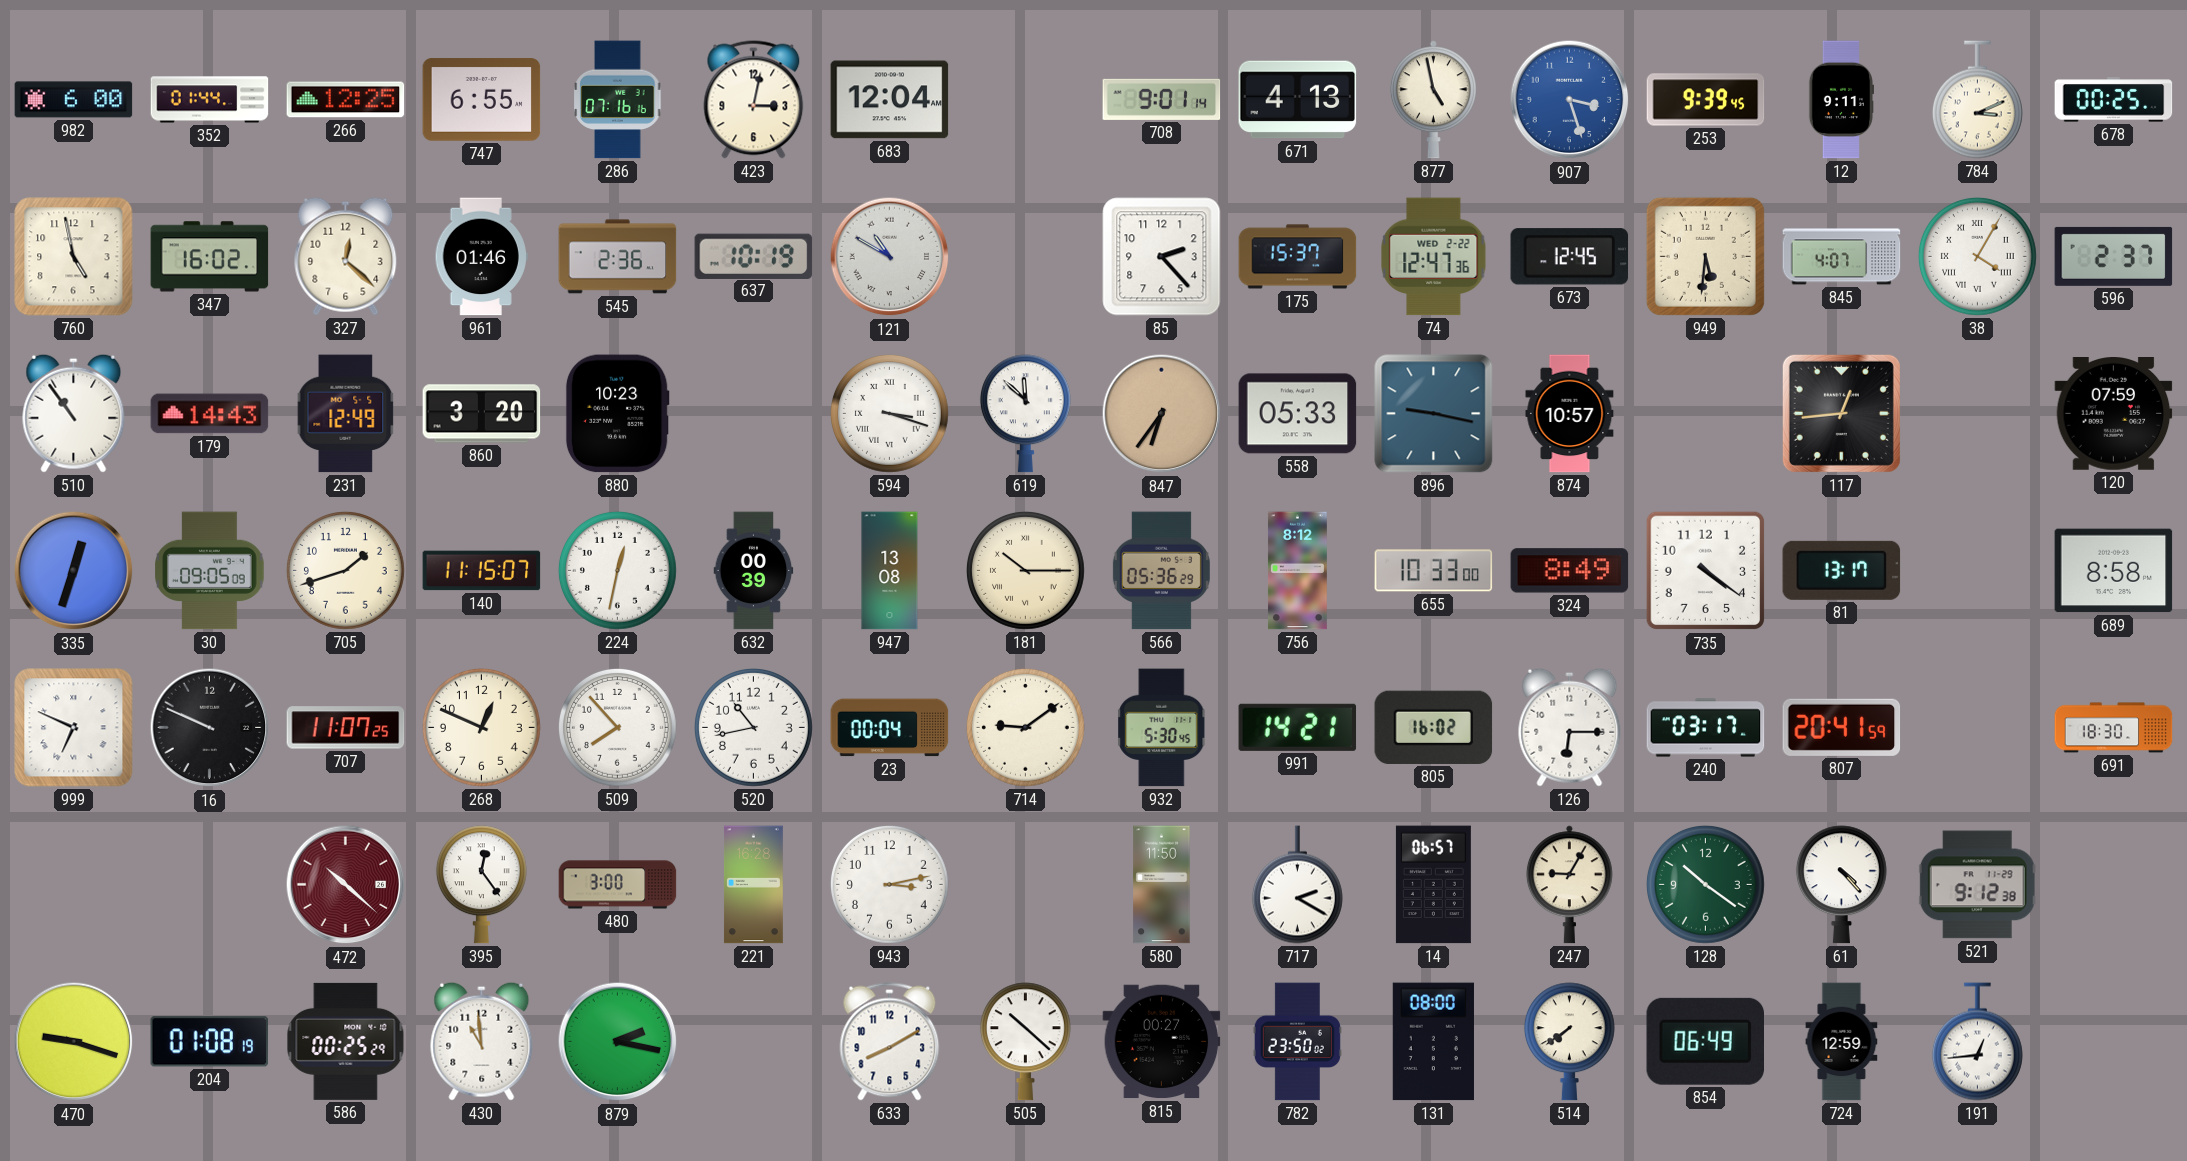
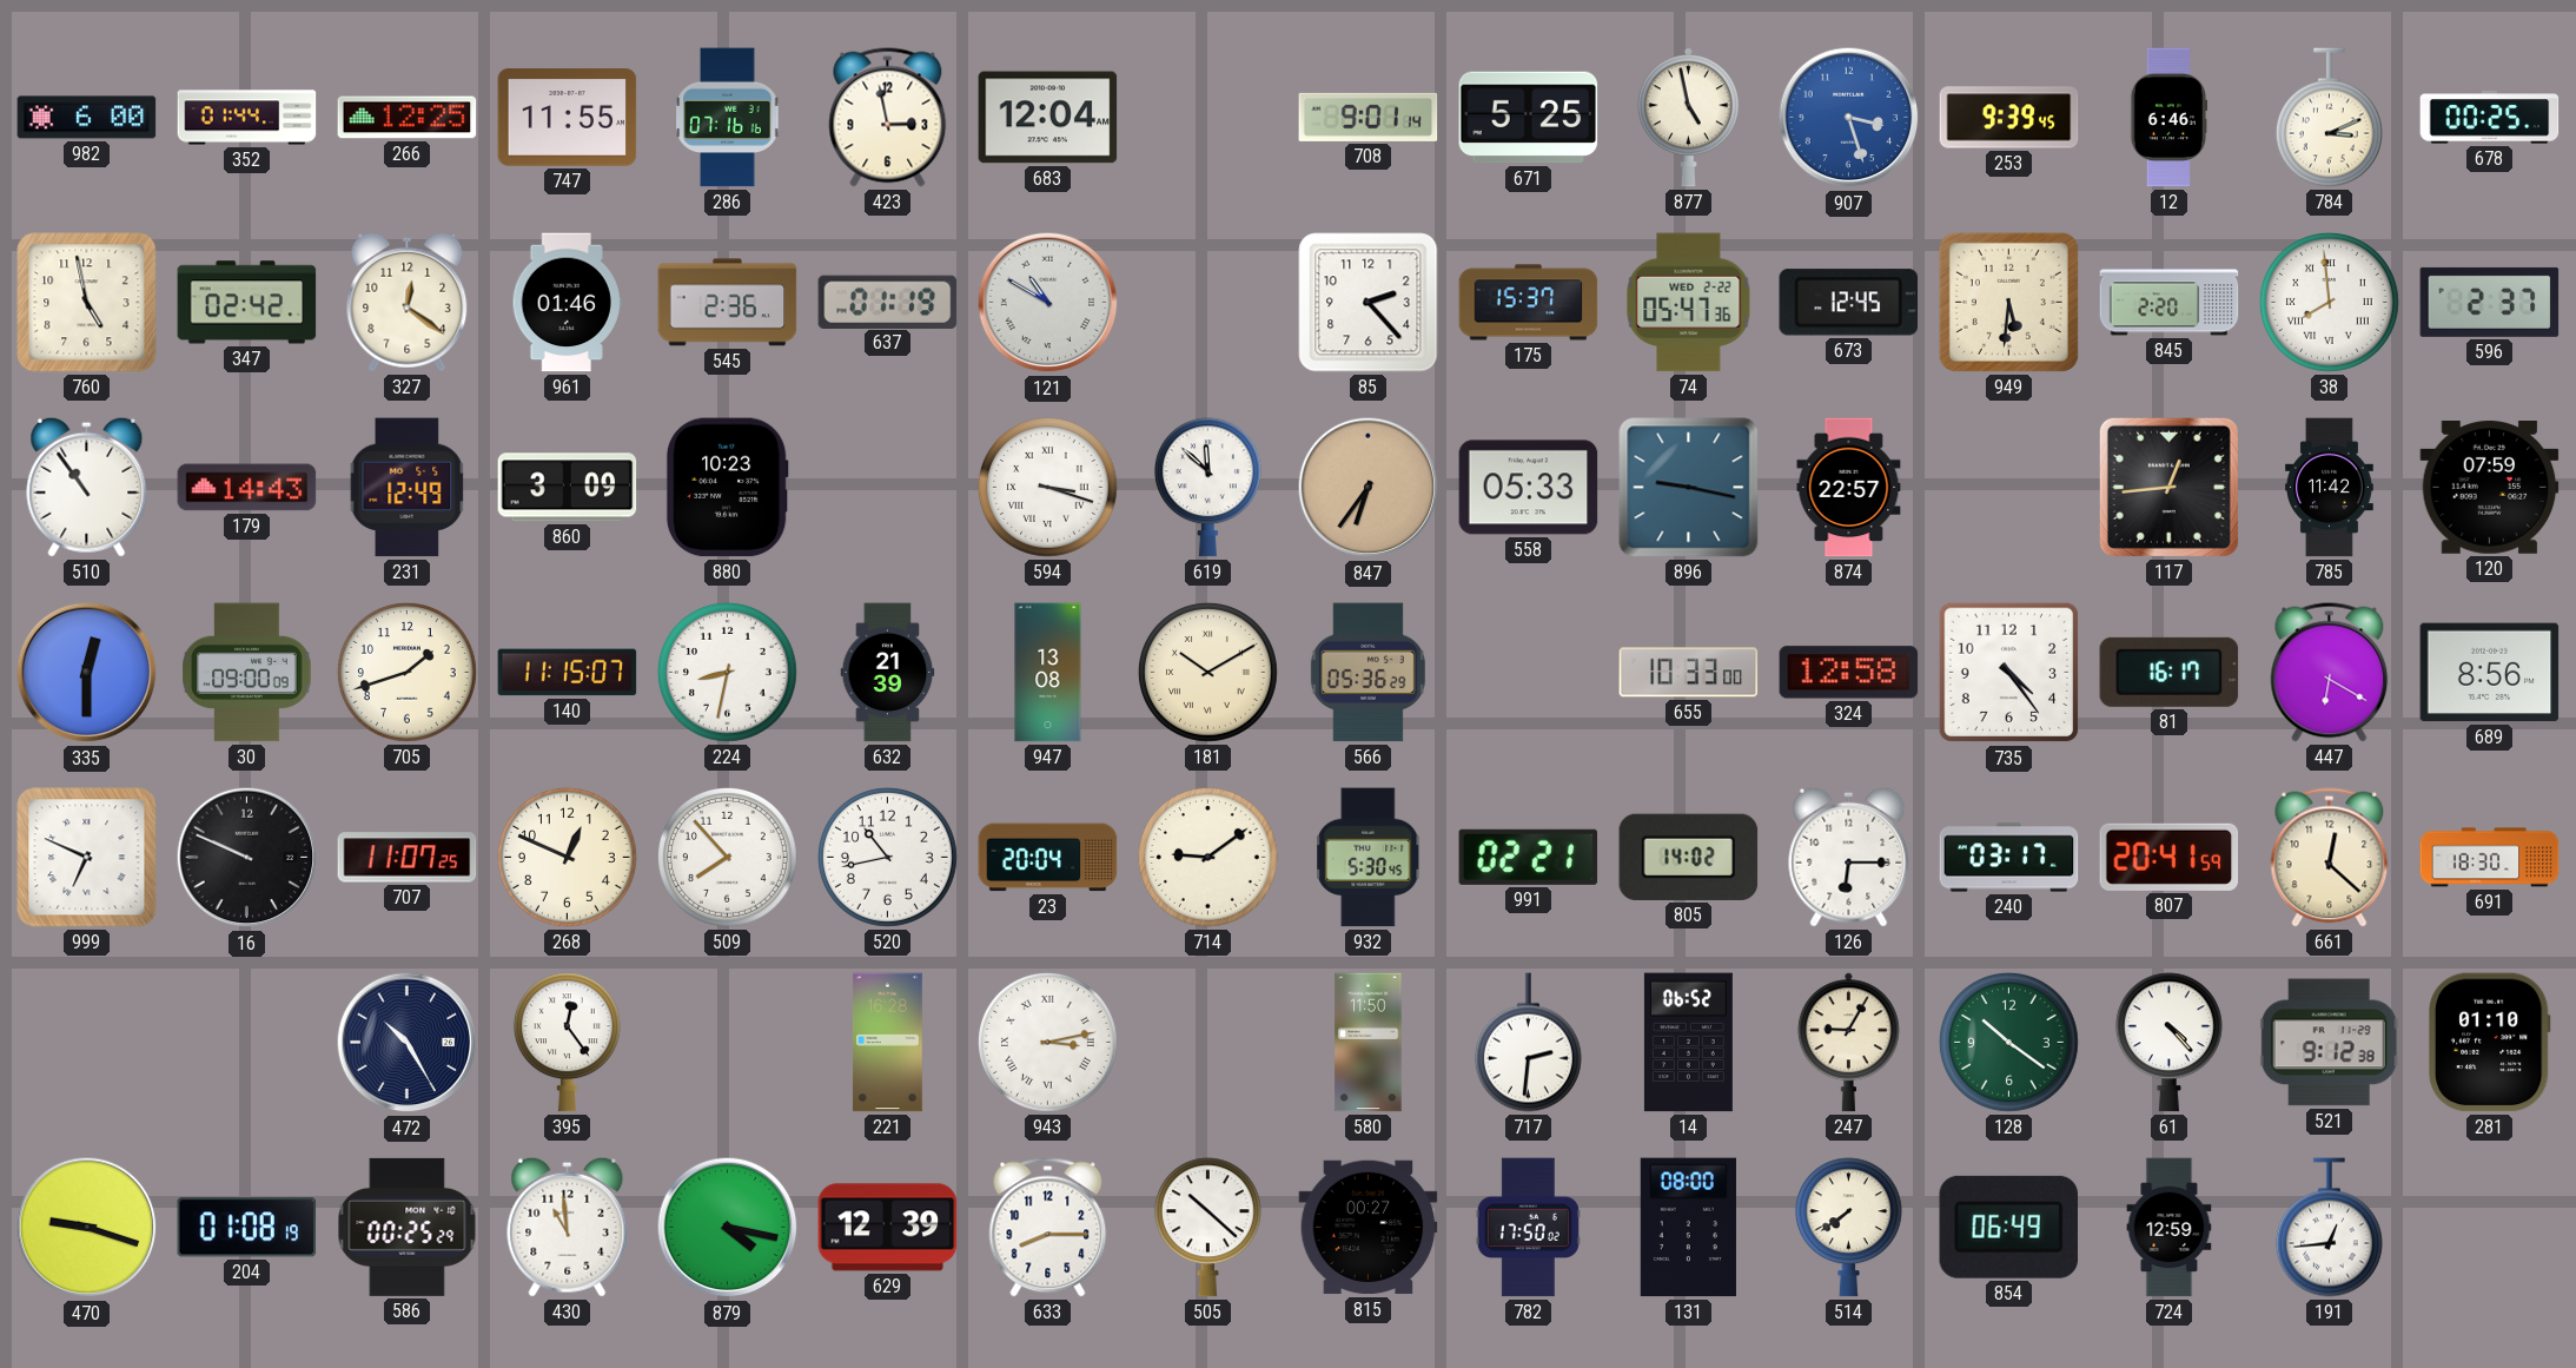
747: 6:55 -> 11:55
423: 3:02 -> 2:58
671: 4:13 -> 5:25
12: 9:11 -> 6:46
347: 16:02 -> 02:42
327: 12:22 -> 12:21
637: 10:19 -> 01:19
74: 12:47 -> 05:47
845: 4:07 -> 2:20
38: 4:05 -> 7:59
860: 3:20 -> 3:09
874: 10:57 -> 22:57
785: none -> 11:42
335: 12:33 -> 12:30
30: 09:05 -> 09:00
224: 12:32 -> 8:32
632: 00:39 -> 21:39
181: 10:15 -> 10:10
756: 8:12 -> none
324: 8:49 -> 12:58
735: 4:21 -> 4:24
81: 13:17 -> 16:17
447: none -> 6:20
689: 8:58 -> 8:56
23: 00:04 -> 20:04
991: 14:21 -> 02:21
805: 16:02 -> 14:02
661: none -> 12:22
472: 10:22 -> 10:25
472 dial: burgundy -> navy
480: 3:00 -> none
943 numerals: Arabic -> Roman
717: 2:20 -> 2:31
14: 06:57 -> 06:52
281: none -> 01:10
879: 2:17 -> 4:17
629: none -> 12:39
633: 8:10 -> 8:15
782: 23:50 -> 17:50
